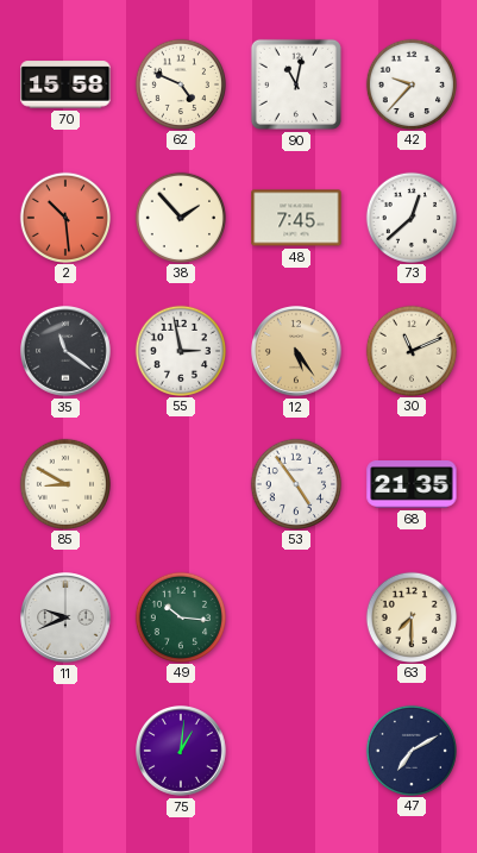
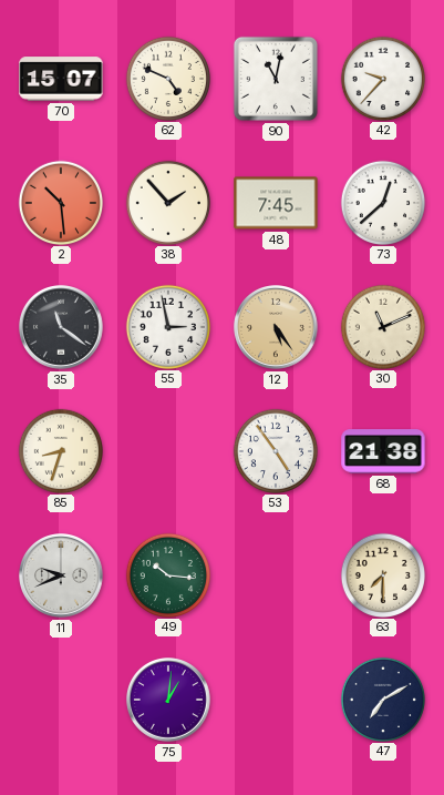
70: 15:58 -> 15:07
85: 8:50 -> 8:33
68: 21:35 -> 21:38
